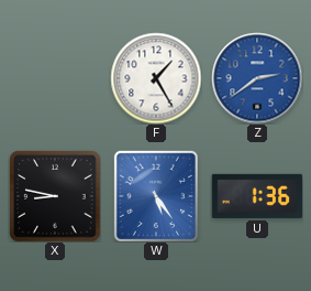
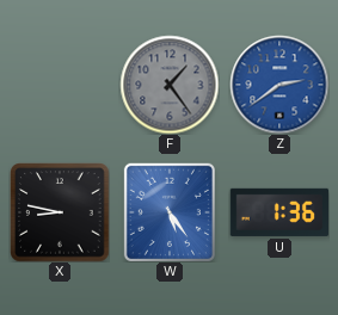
F: 1:25 -> 1:24
F dial: white -> grey
